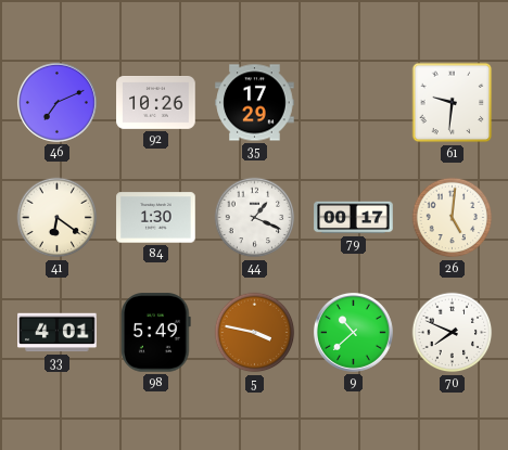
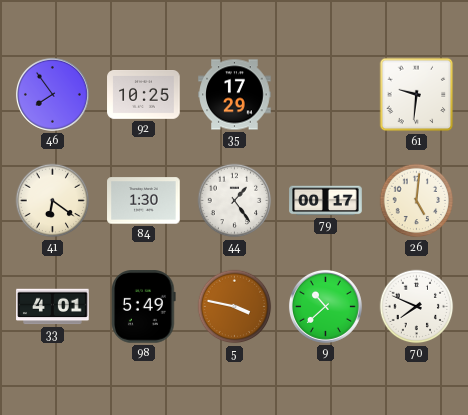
46: 7:11 -> 7:54
92: 10:26 -> 10:25
44: 1:19 -> 1:24
